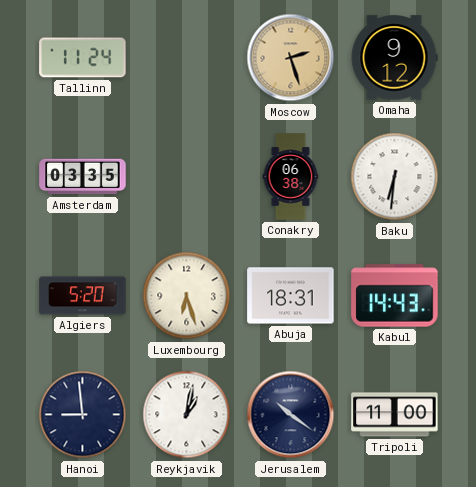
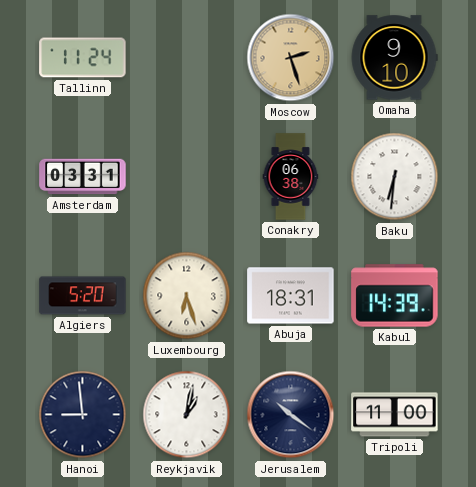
Omaha: 9:12 -> 9:10
Amsterdam: 03:35 -> 03:31
Kabul: 14:43 -> 14:39
